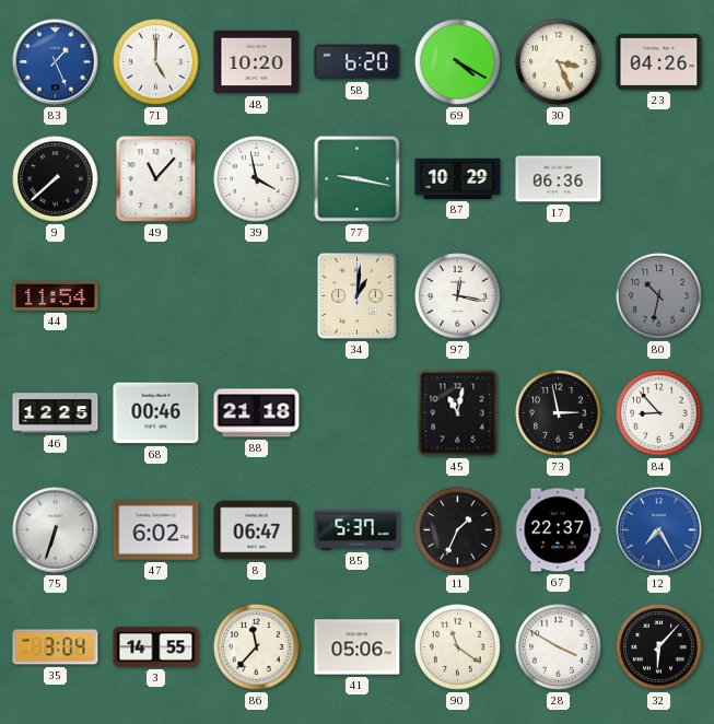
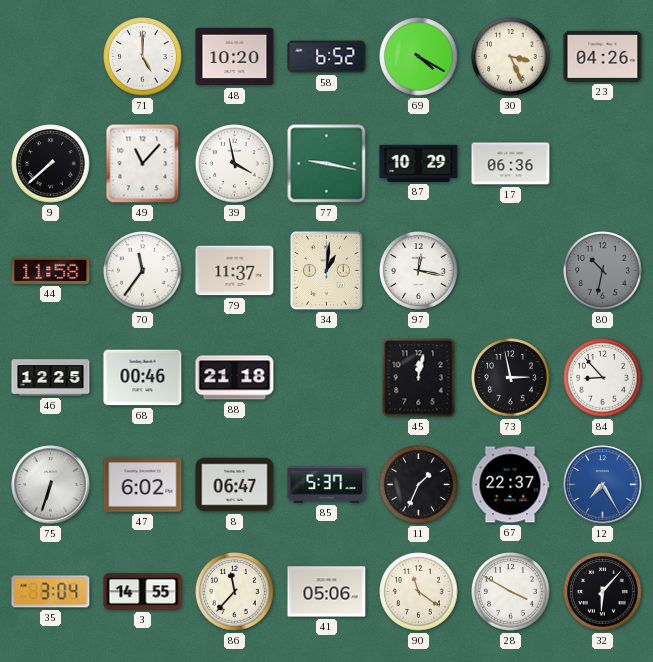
83: 1:26 -> none
58: 6:20 -> 6:52
44: 11:54 -> 11:58
70: none -> 11:36
79: none -> 11:37
45: 11:02 -> 12:02
